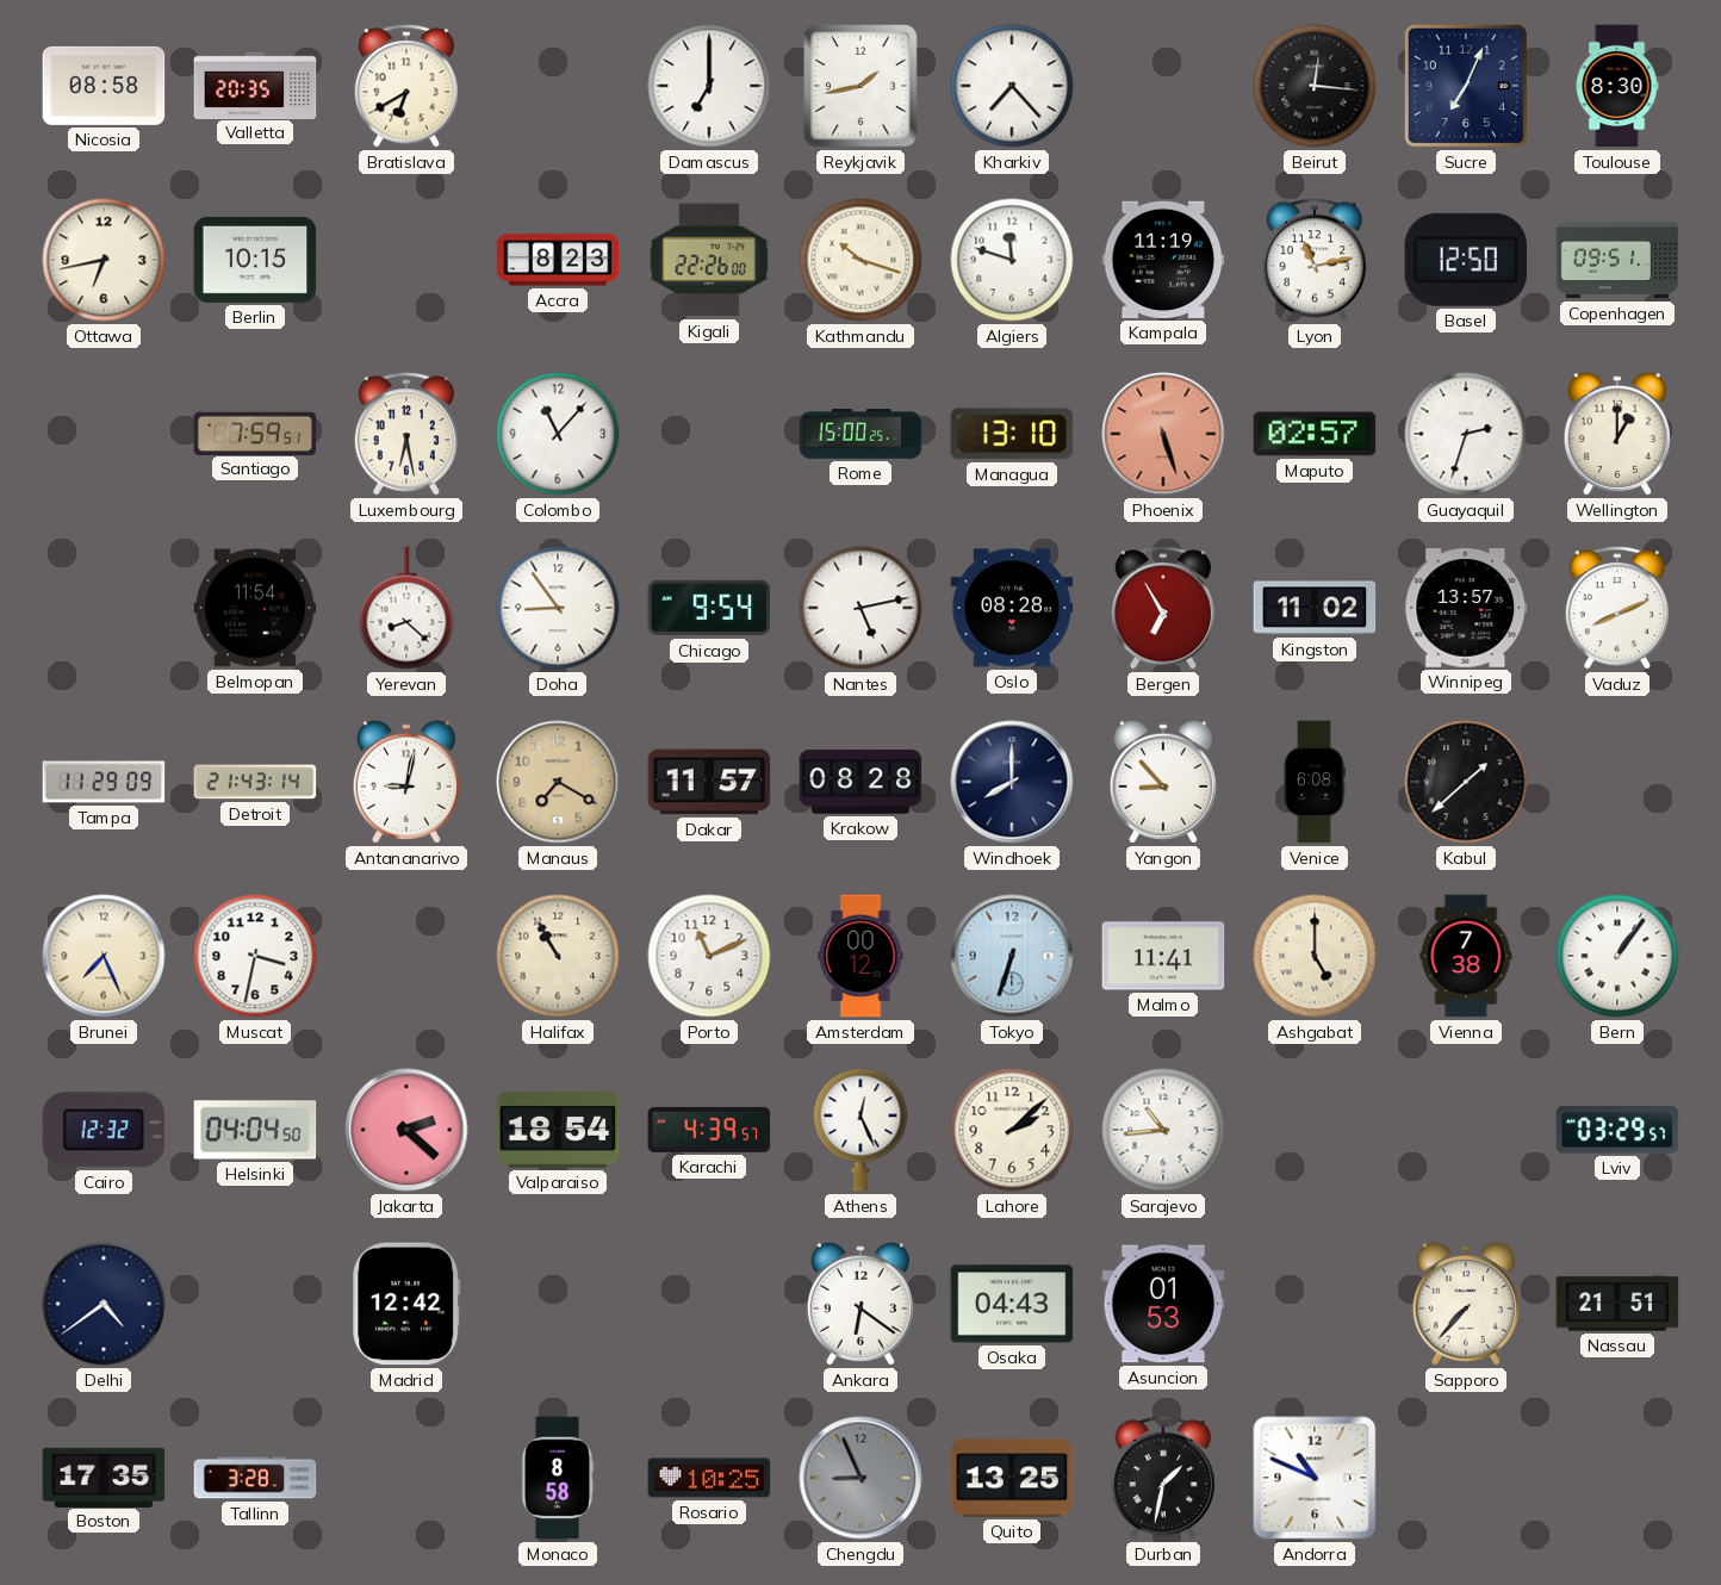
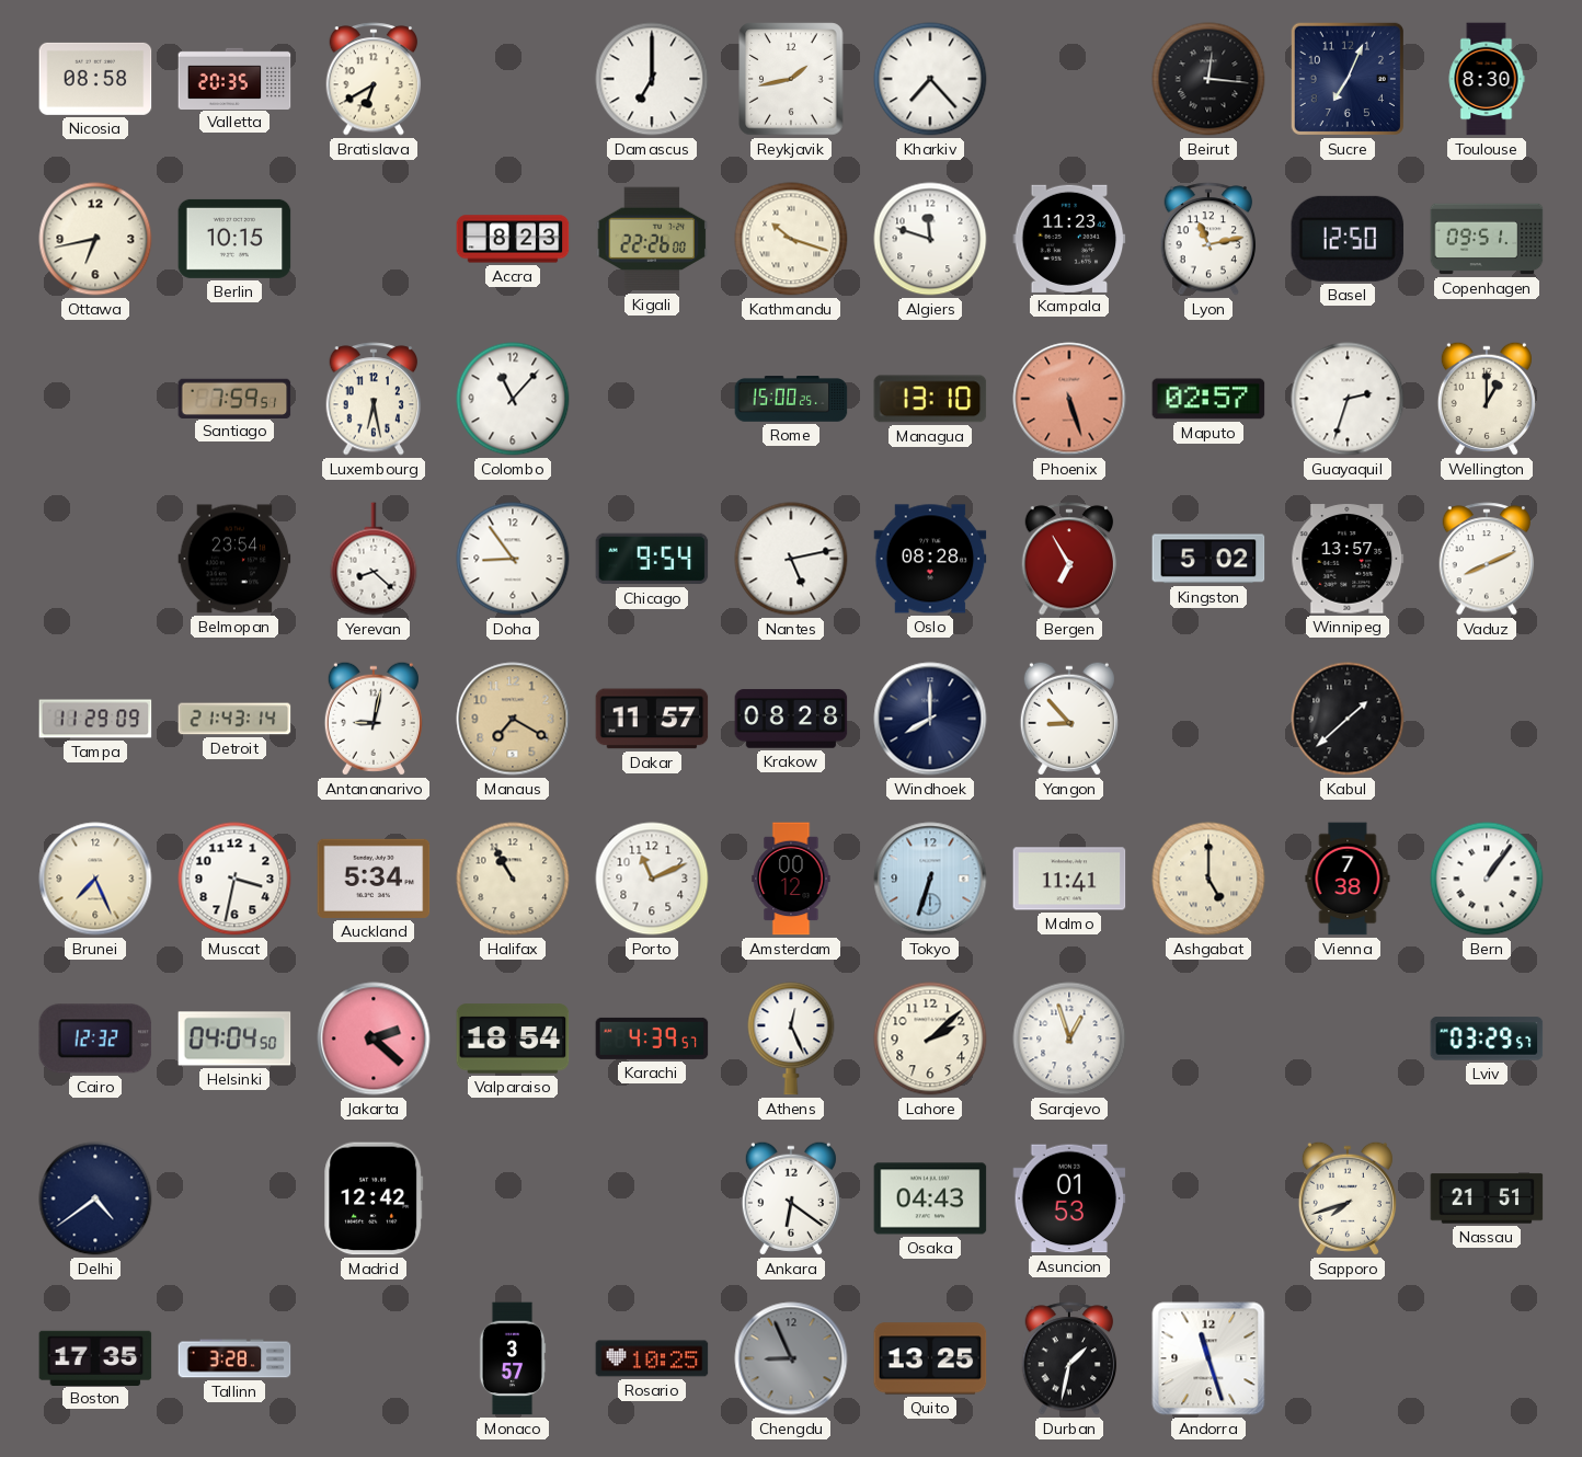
Kampala: 11:19 -> 11:23
Belmopan: 11:54 -> 23:54
Kingston: 11:02 -> 5:02
Venice: 6:08 -> none
Auckland: none -> 5:34
Sarajevo: 10:44 -> 12:57
Sapporo: 7:37 -> 7:42
Monaco: 8:58 -> 3:57
Andorra: 10:49 -> 11:27
